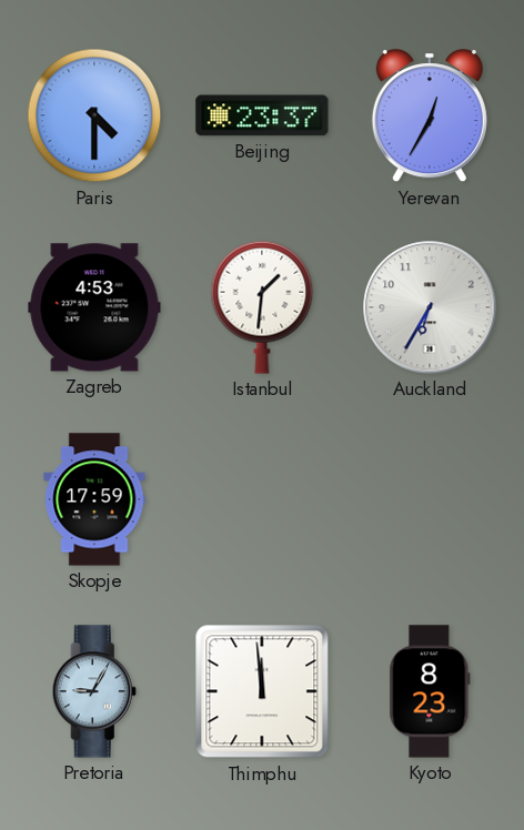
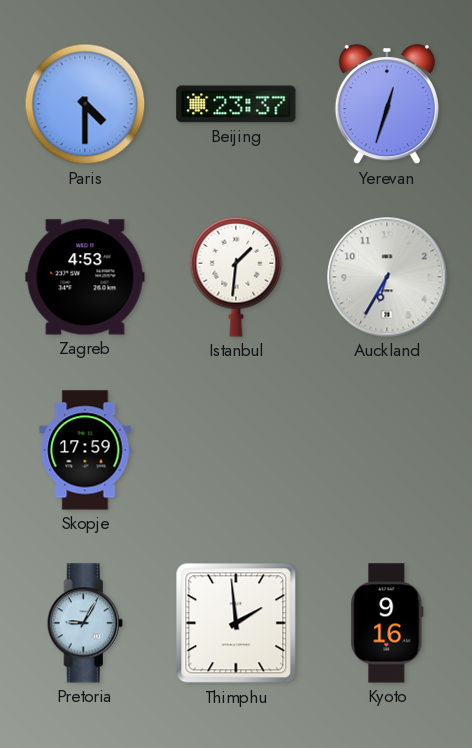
Yerevan: 12:35 -> 12:33
Thimphu: 11:59 -> 1:59
Kyoto: 8:23 -> 9:16
